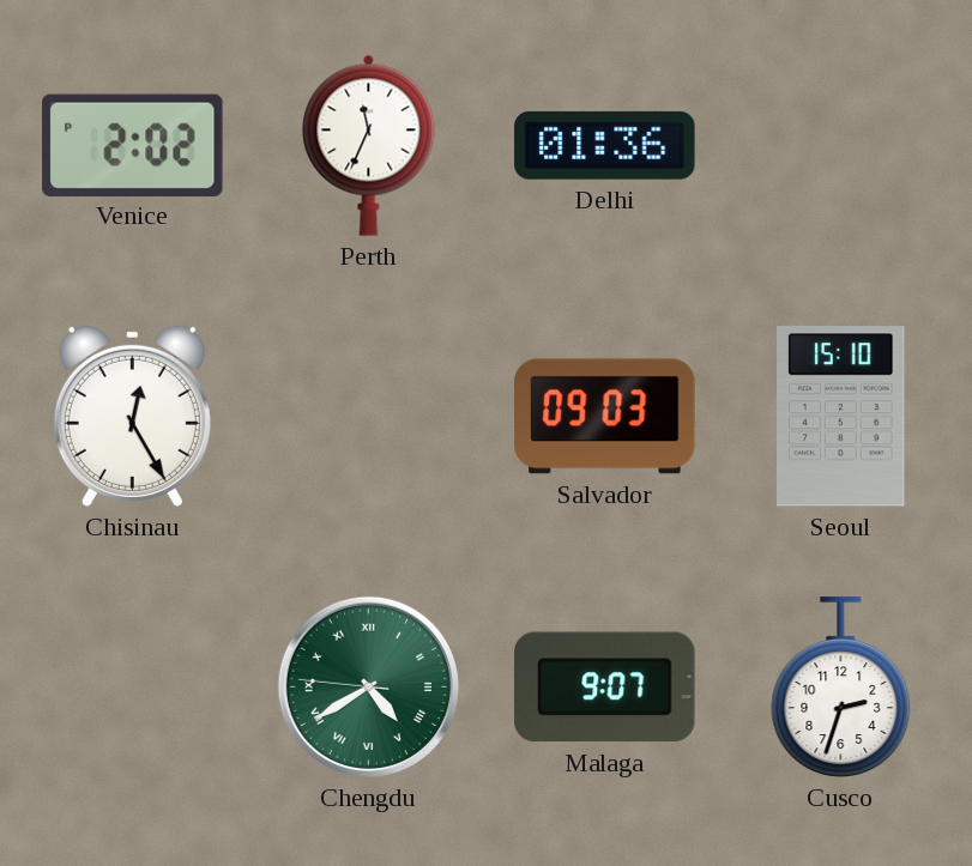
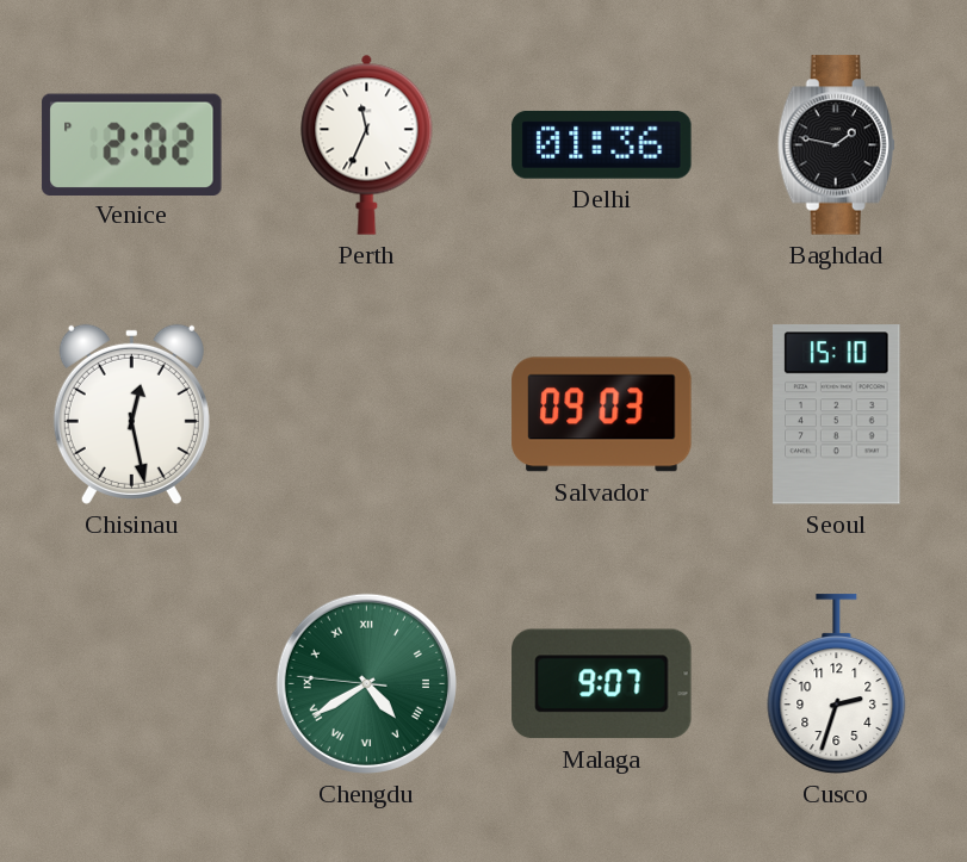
Baghdad: none -> 1:47
Chisinau: 12:25 -> 12:28
